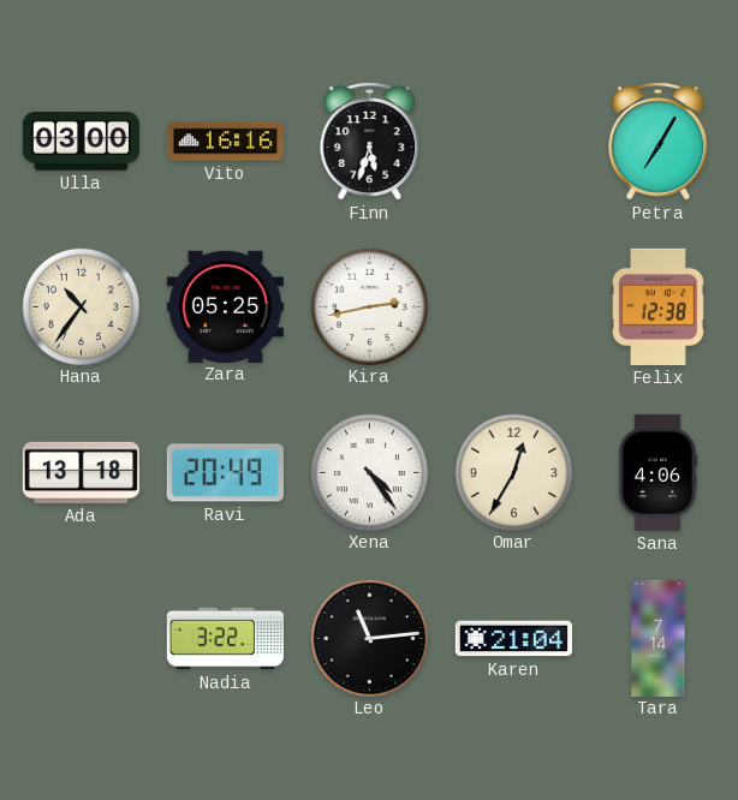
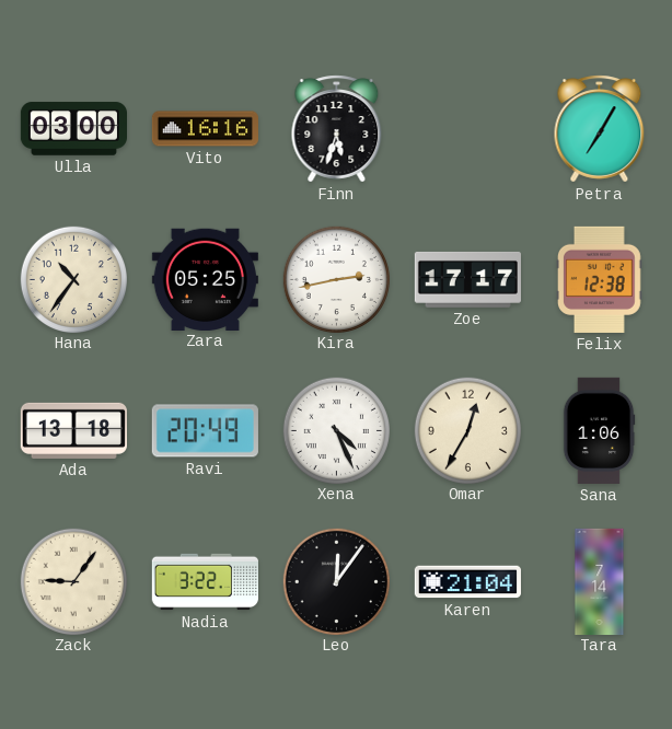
Zoe: none -> 17:17
Xena: 4:24 -> 4:26
Sana: 4:06 -> 1:06
Zack: none -> 9:06
Leo: 11:14 -> 12:06
